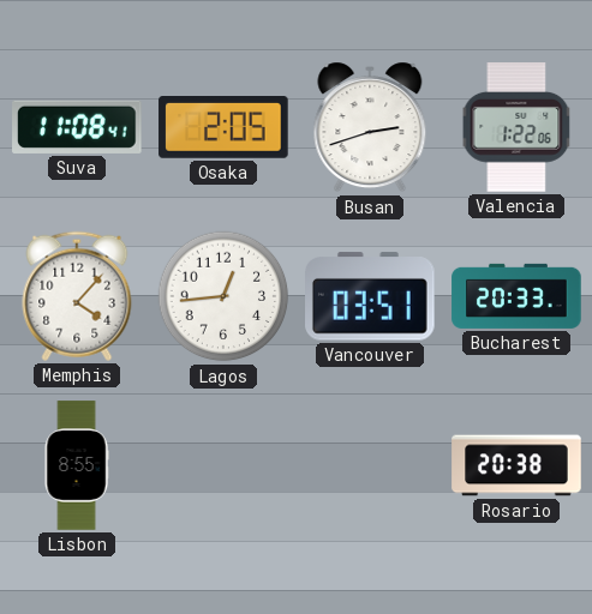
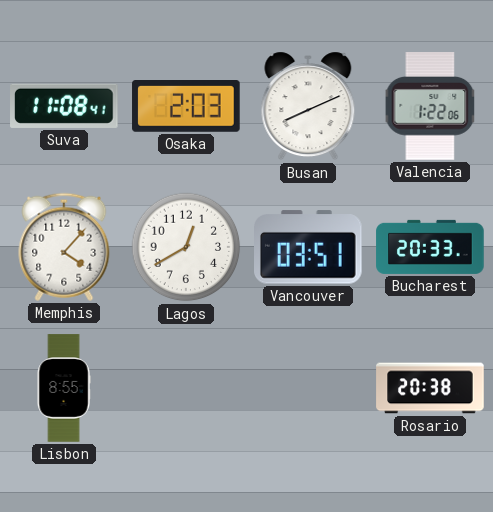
Osaka: 2:05 -> 2:03
Busan: 2:42 -> 8:11
Lagos: 12:44 -> 12:40
